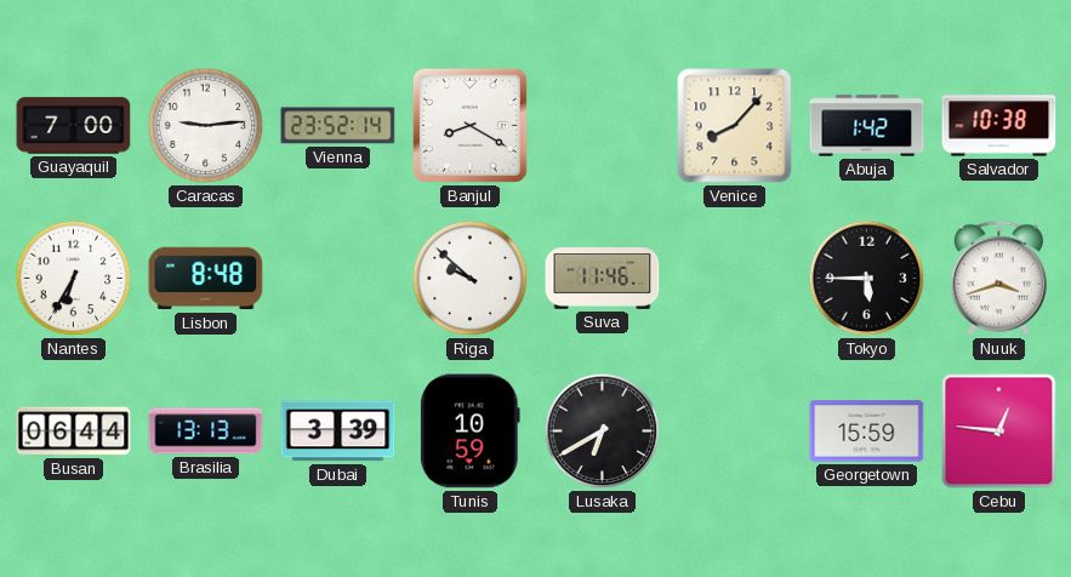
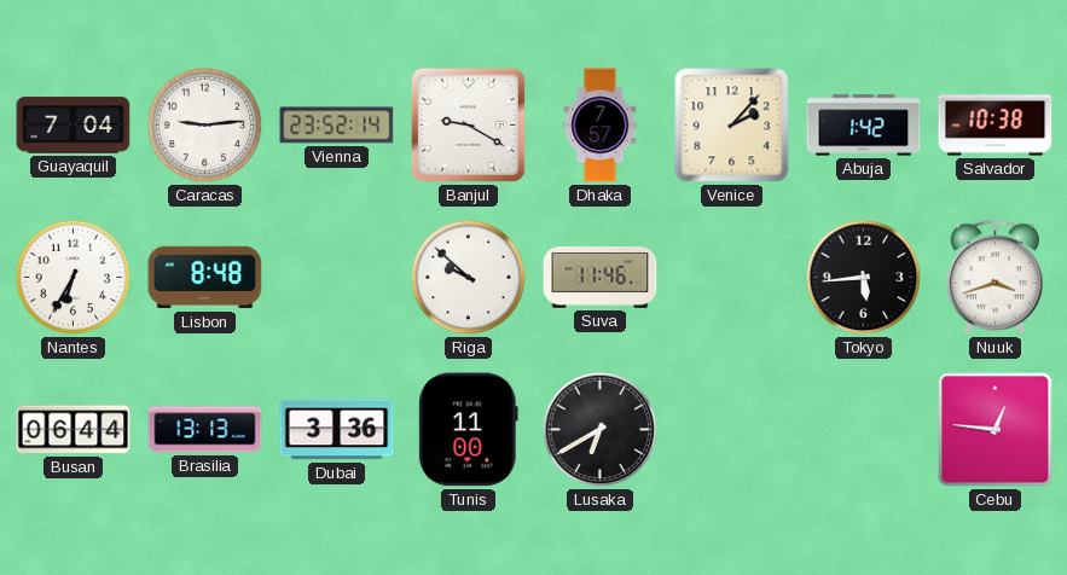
Guayaquil: 7:00 -> 7:04
Banjul: 8:20 -> 9:20
Dhaka: none -> 7:57
Venice: 8:07 -> 2:07
Tokyo: 5:45 -> 5:44
Dubai: 3:39 -> 3:36
Tunis: 10:59 -> 11:00
Georgetown: 15:59 -> none
